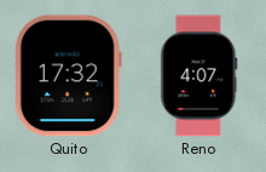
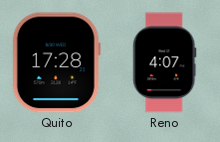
Quito: 17:32 -> 17:28
